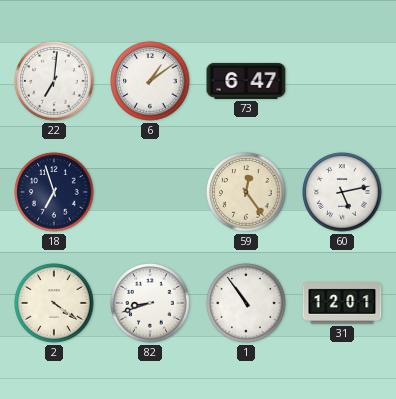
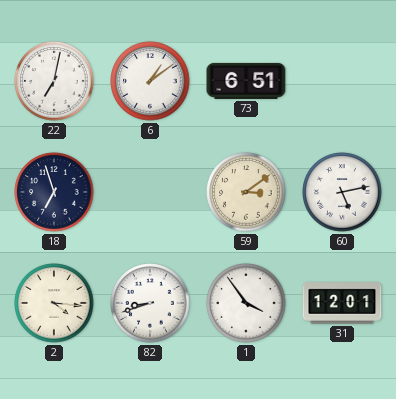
22: 7:01 -> 7:02
73: 6:47 -> 6:51
59: 12:24 -> 3:09
2: 4:21 -> 4:16
1: 10:54 -> 3:54
